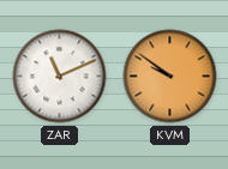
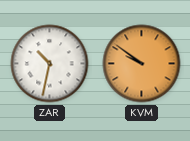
ZAR: 11:11 -> 10:32
